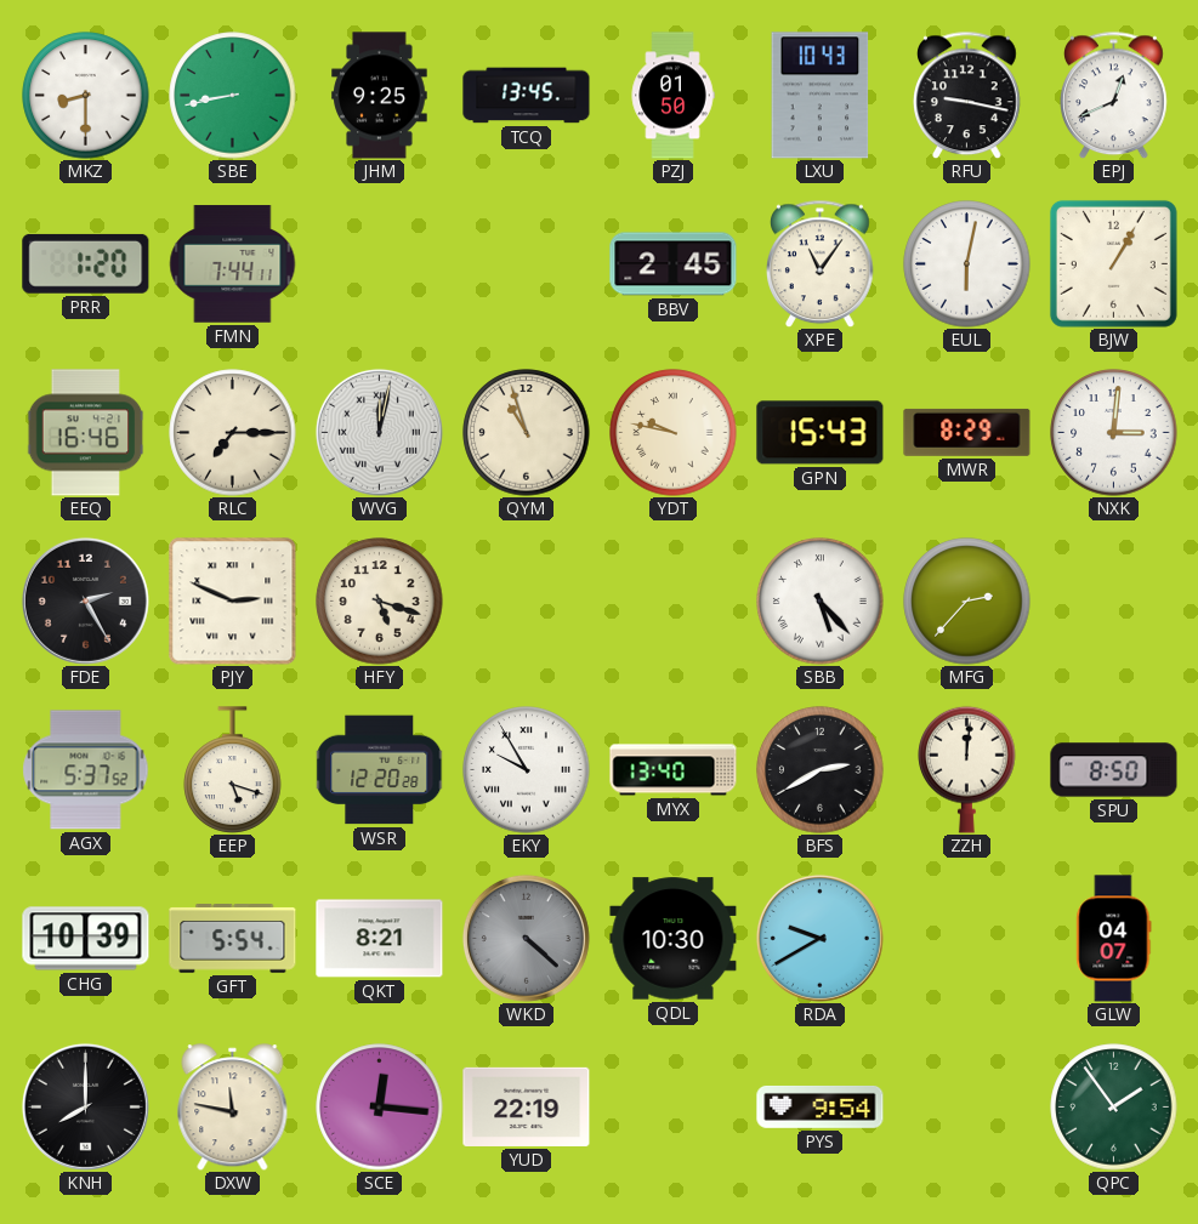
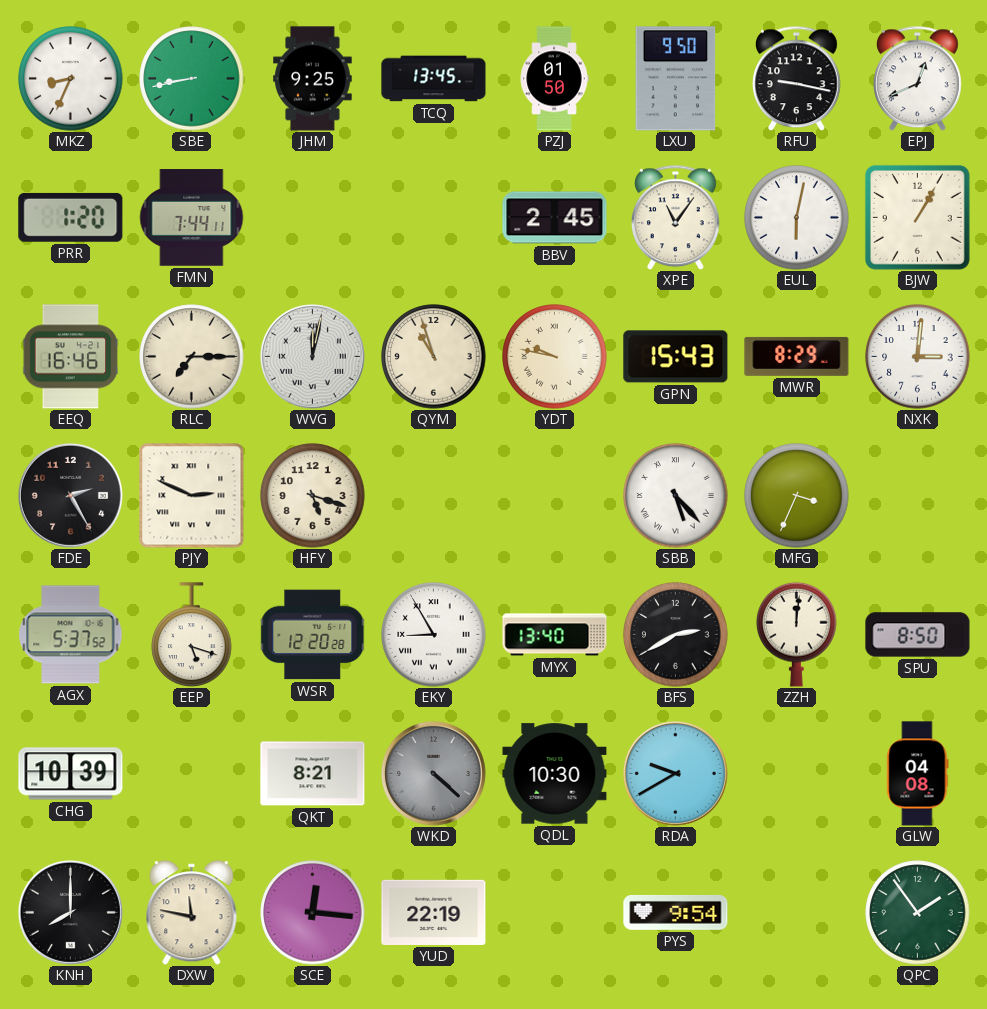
MKZ: 8:30 -> 8:34
LXU: 10:43 -> 9:50
MFG: 2:37 -> 3:34
EKY: 9:55 -> 8:55
GFT: 5:54 -> none
GLW: 04:07 -> 04:08
